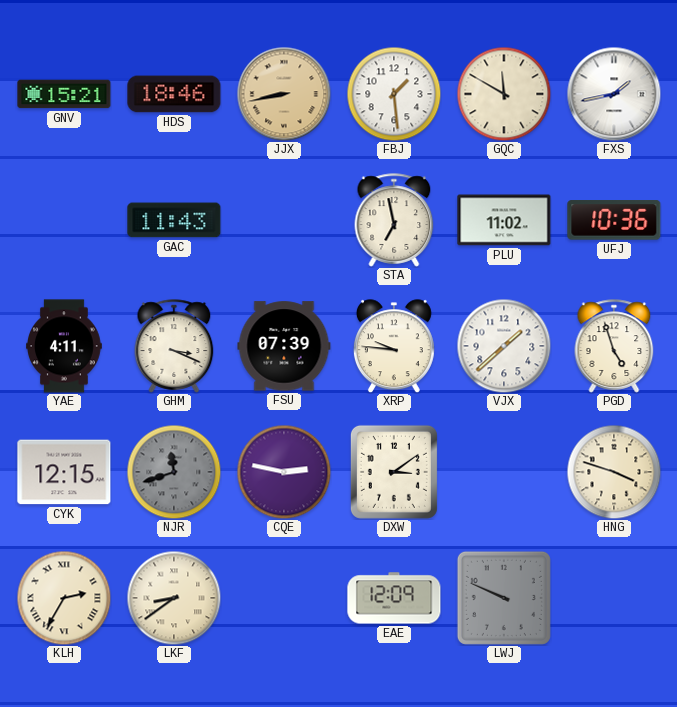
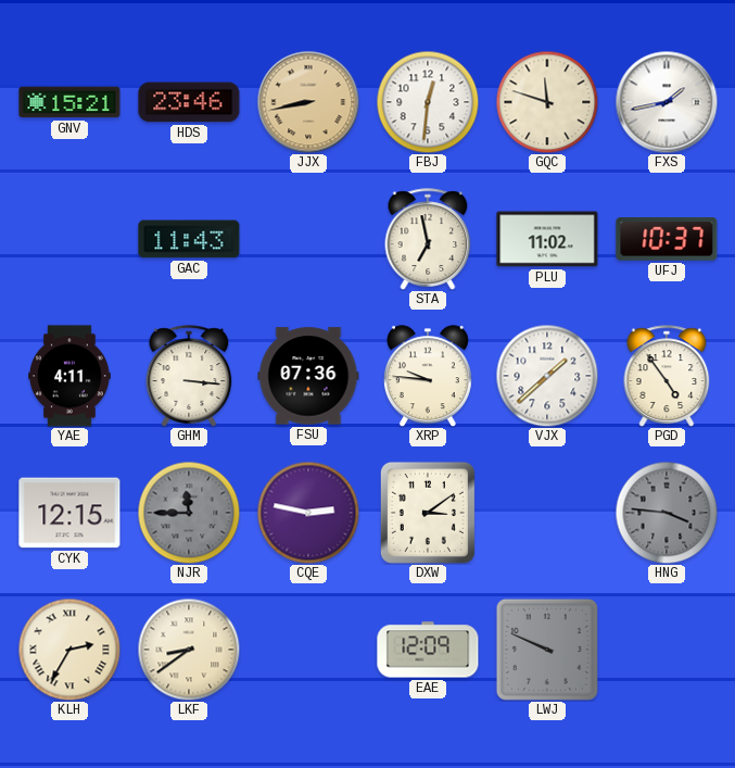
HDS: 18:46 -> 23:46
FBJ: 1:29 -> 12:31
GQC: 11:50 -> 11:48
UFJ: 10:36 -> 10:37
GHM: 3:19 -> 3:16
FSU: 07:39 -> 07:36
PGD: 4:57 -> 4:54
NJR: 11:42 -> 11:45
HNG: 3:48 -> 3:46
HNG dial: cream -> grey
